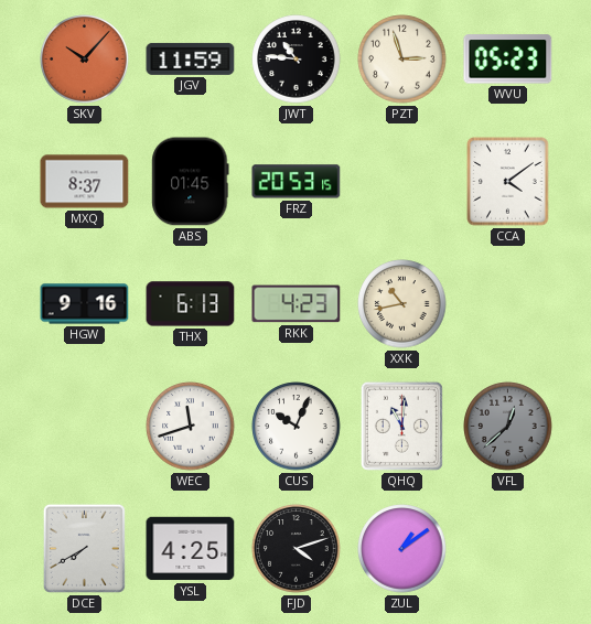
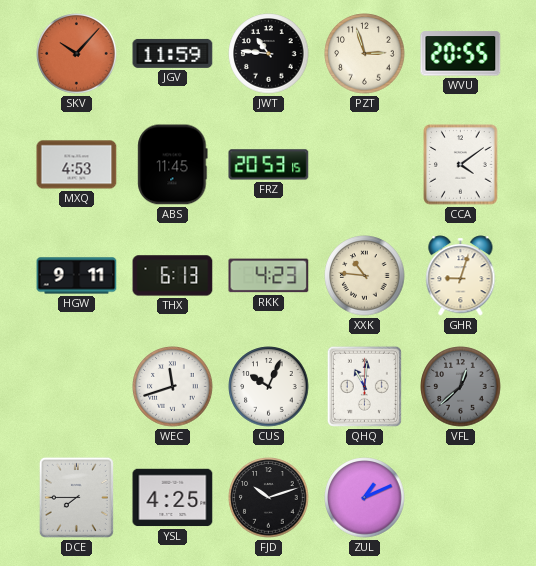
WVU: 05:23 -> 20:55
MXQ: 8:37 -> 4:53
ABS: 01:45 -> 11:45
HGW: 9:16 -> 9:11
XXK: 10:43 -> 10:46
GHR: none -> 9:03
DCE: 7:40 -> 7:45
FJD: 4:12 -> 10:12
ZUL: 1:09 -> 1:11
